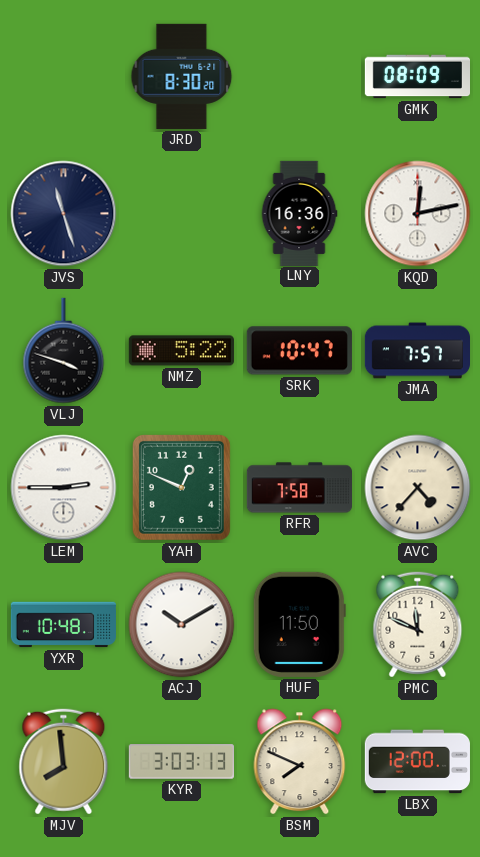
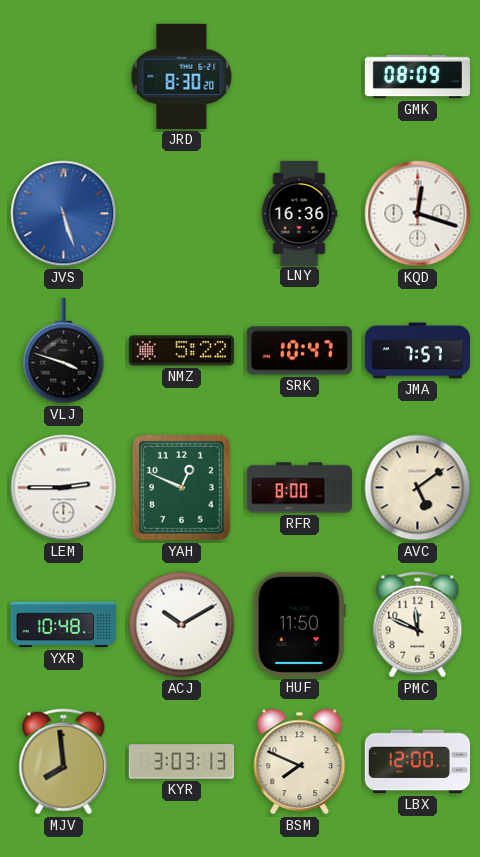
JVS: 11:27 -> 5:27
JVS dial: navy -> blue
KQD: 12:13 -> 12:18
RFR: 7:58 -> 8:00
AVC: 4:37 -> 5:09
